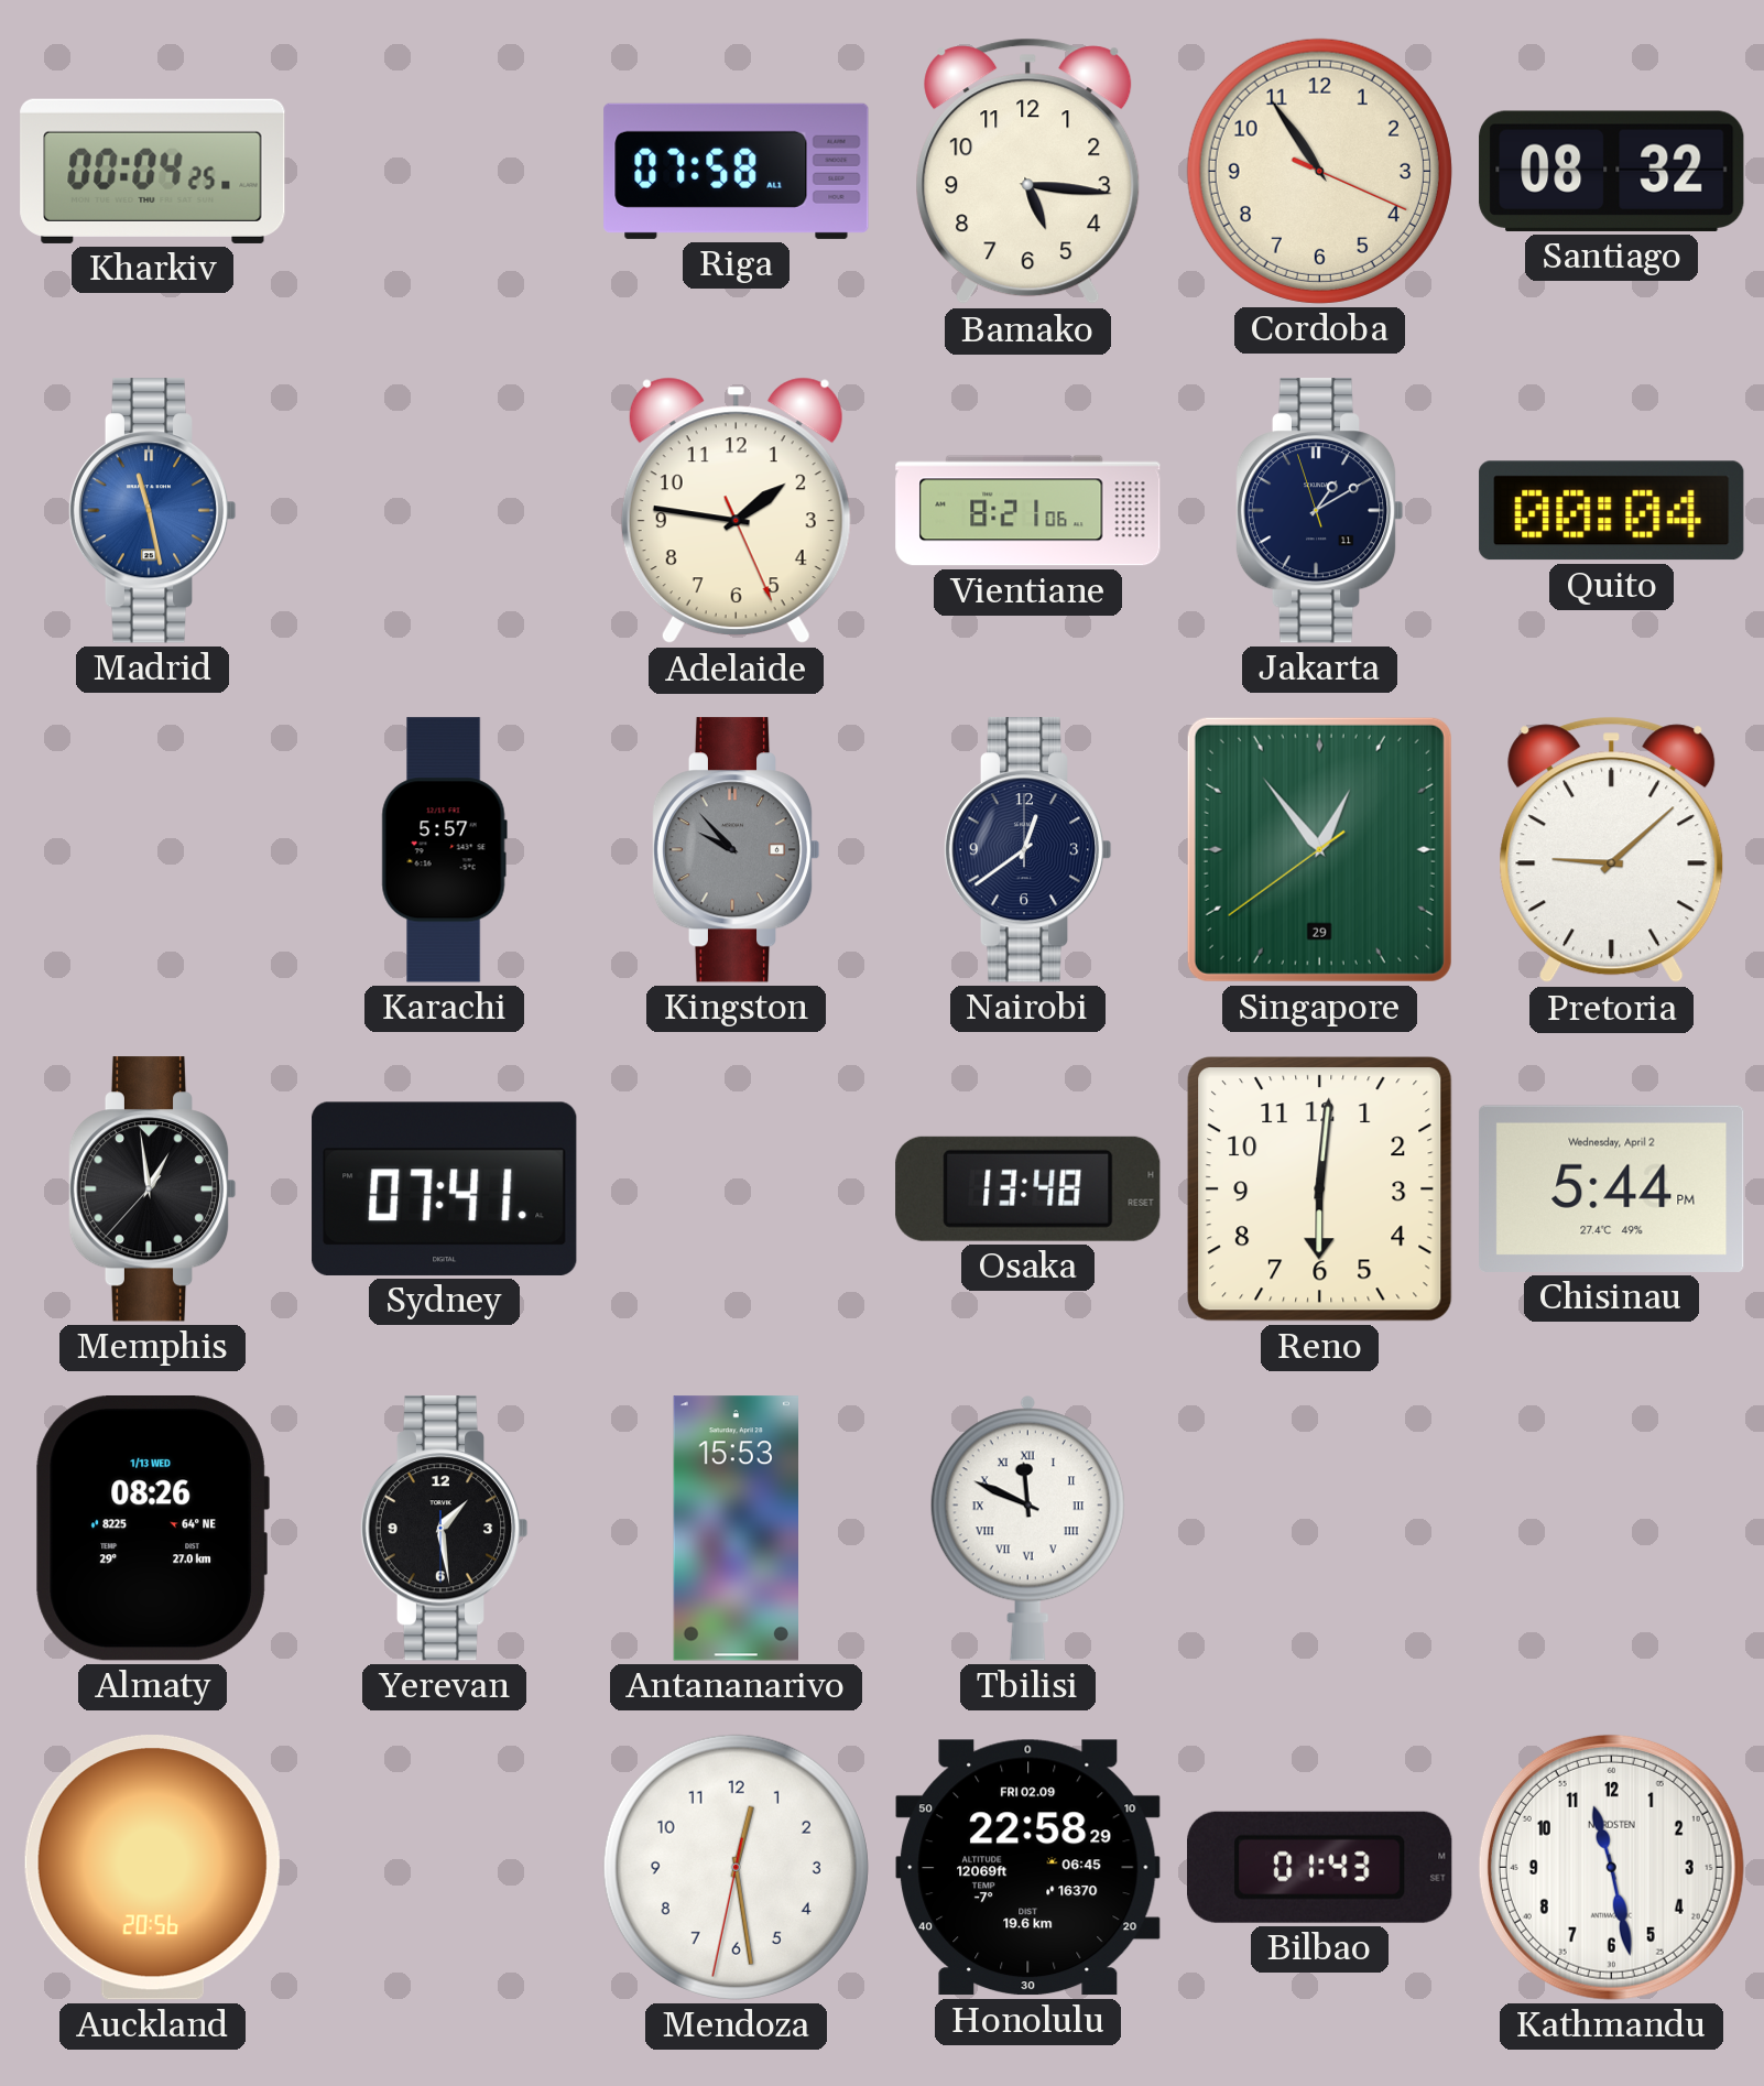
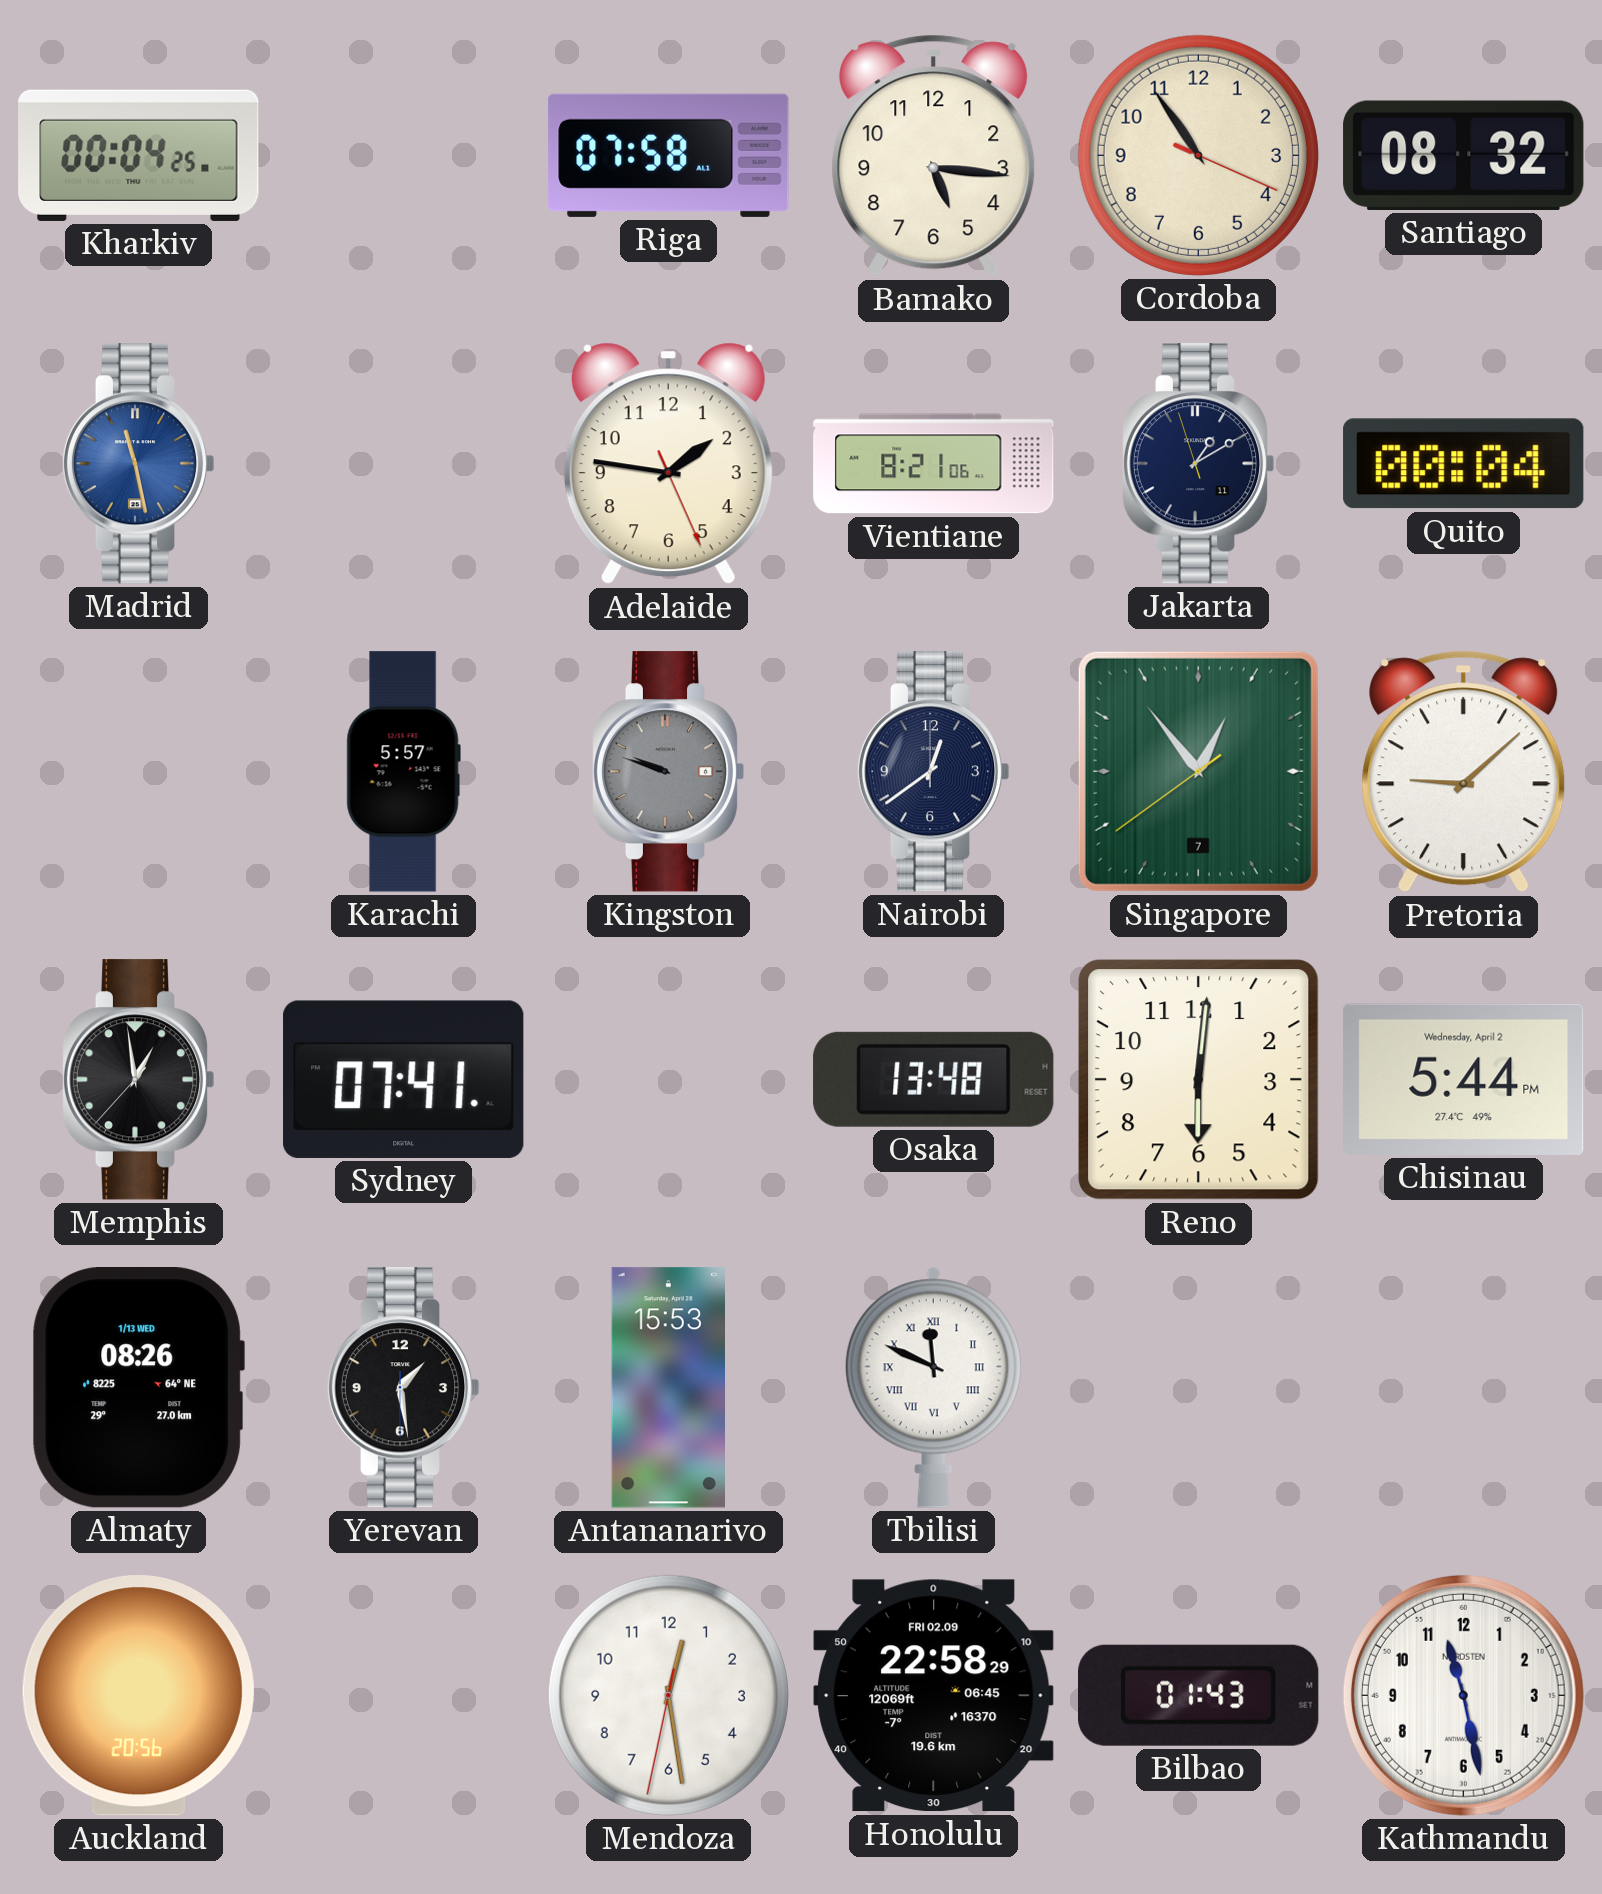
Kingston: 9:53 -> 9:48
Singapore date: 29 -> 7
